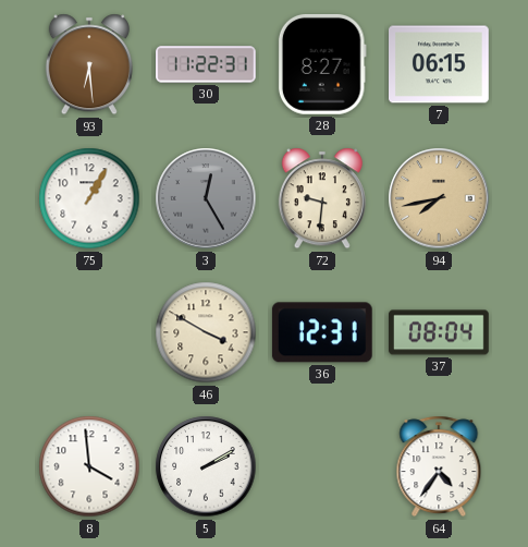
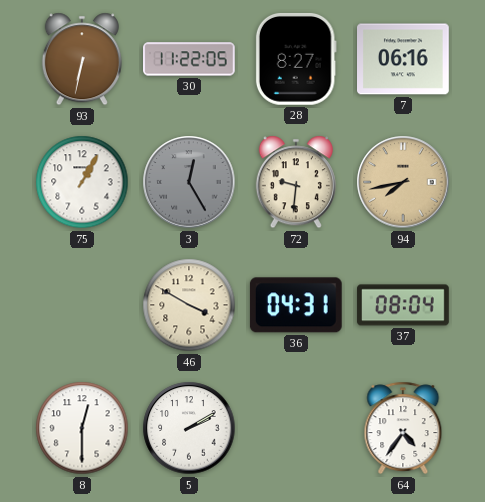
93: 6:29 -> 6:32
30: 11:22:31 -> 11:22:05
7: 06:15 -> 06:16
36: 12:31 -> 04:31
8: 3:59 -> 12:30
